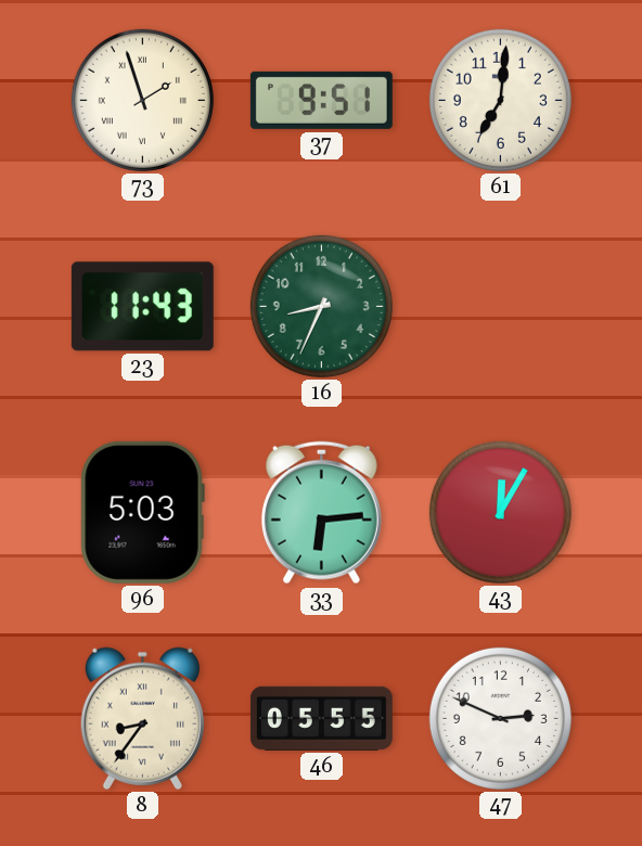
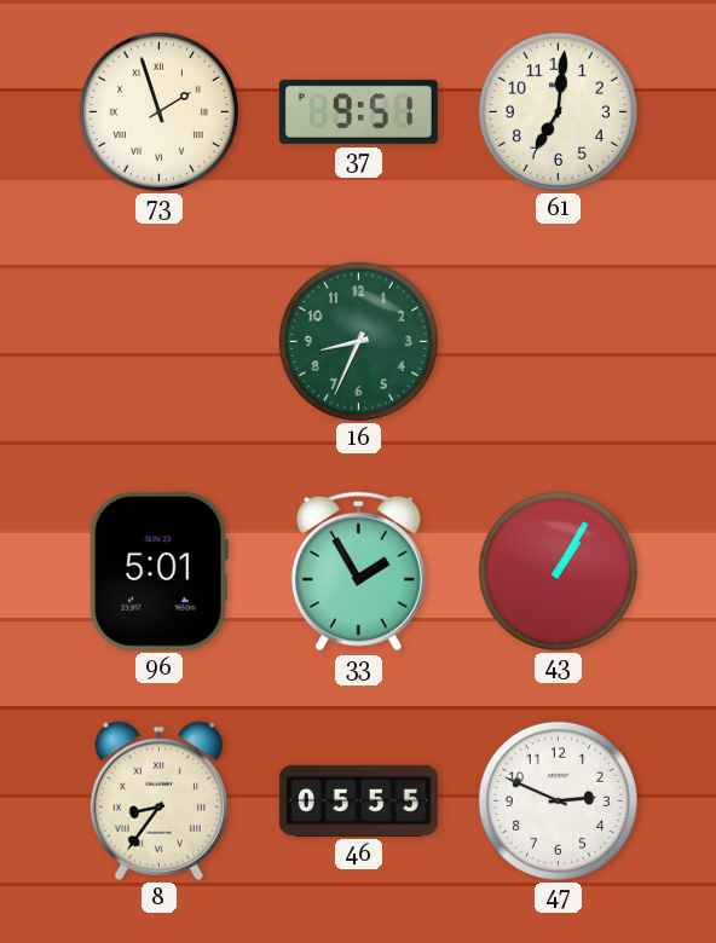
23: 11:43 -> none
96: 5:03 -> 5:01
33: 6:14 -> 1:55
43: 12:05 -> 1:05
